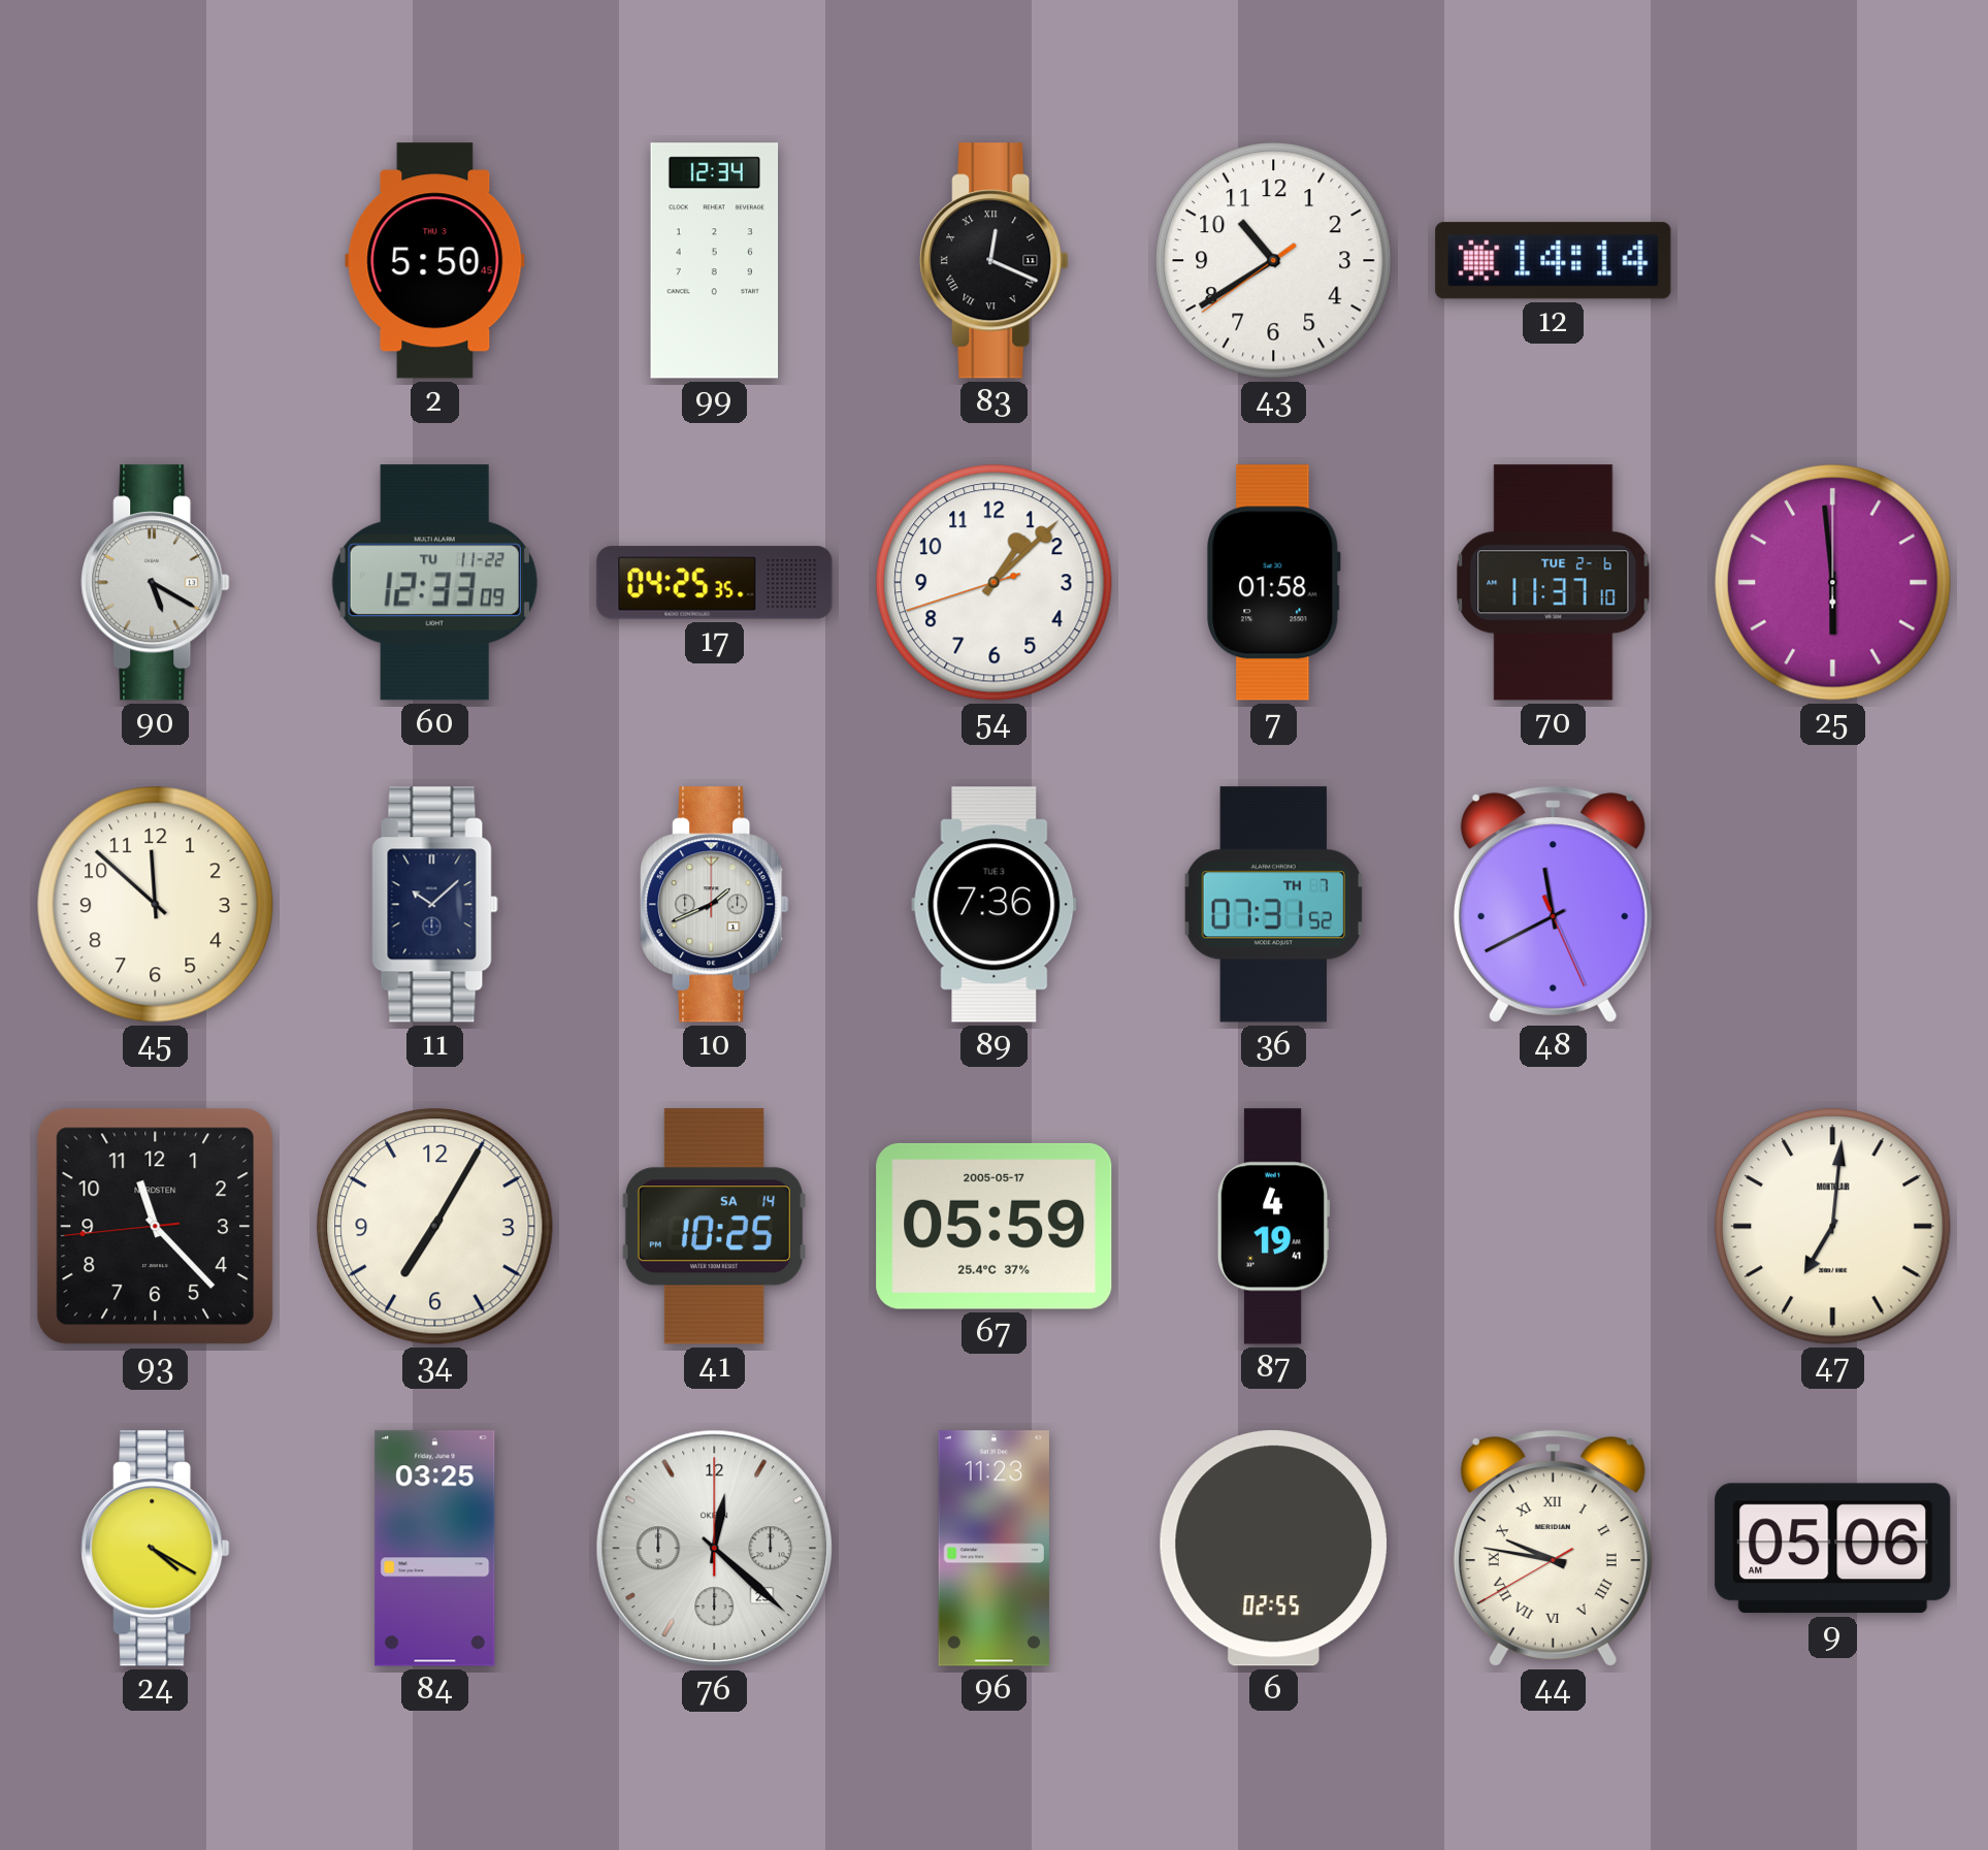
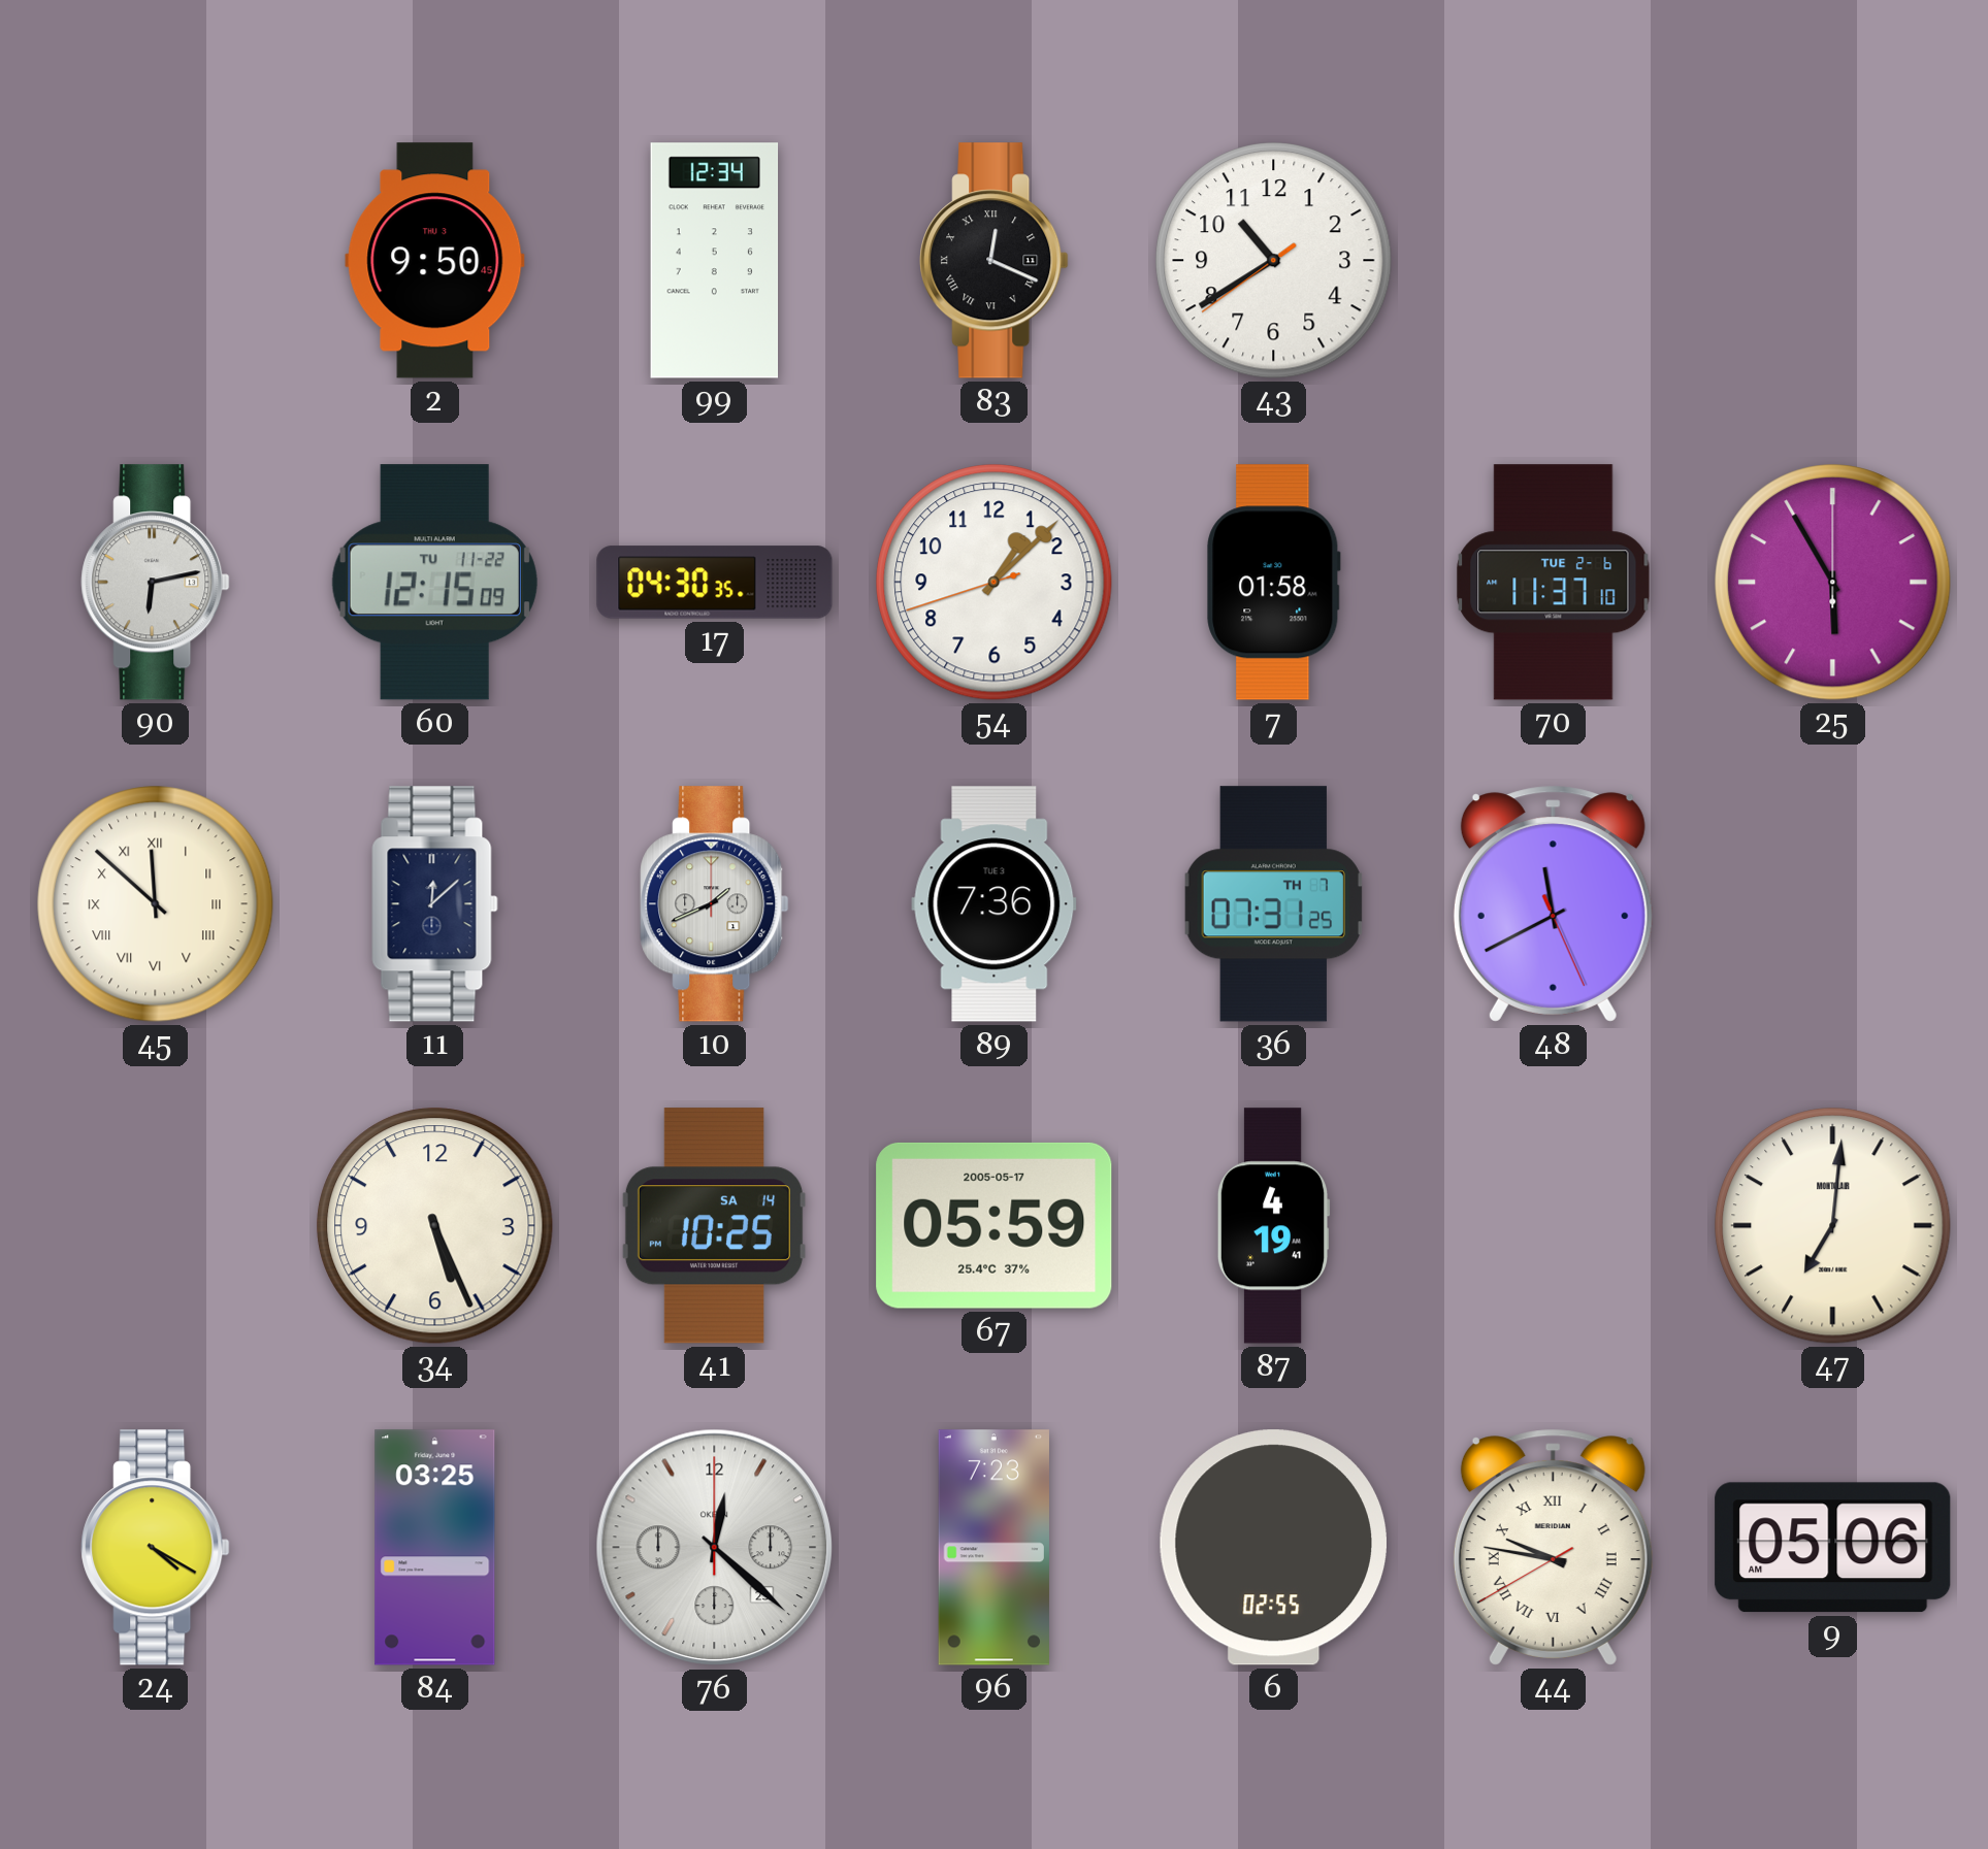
2: 5:50 -> 9:50
12: 14:14 -> none
90: 5:20 -> 6:13
60: 12:33 -> 12:15
17: 04:25 -> 04:30
25: 5:59 -> 5:55
45 numerals: Arabic -> Roman
11: 10:08 -> 12:08
36: 07:31:52 -> 07:31:25
93: 11:22 -> none
34: 7:05 -> 5:26
96: 11:23 -> 7:23
